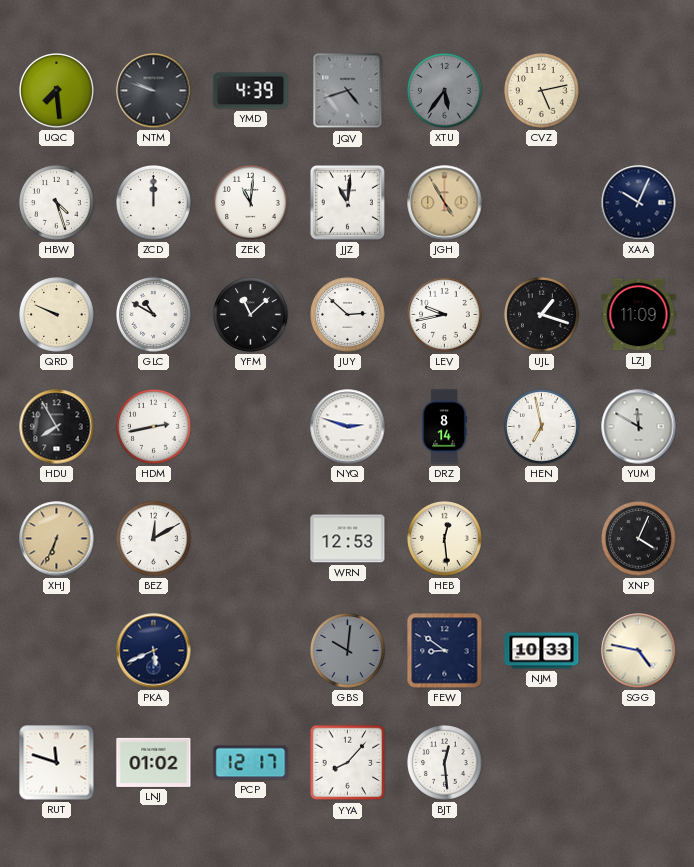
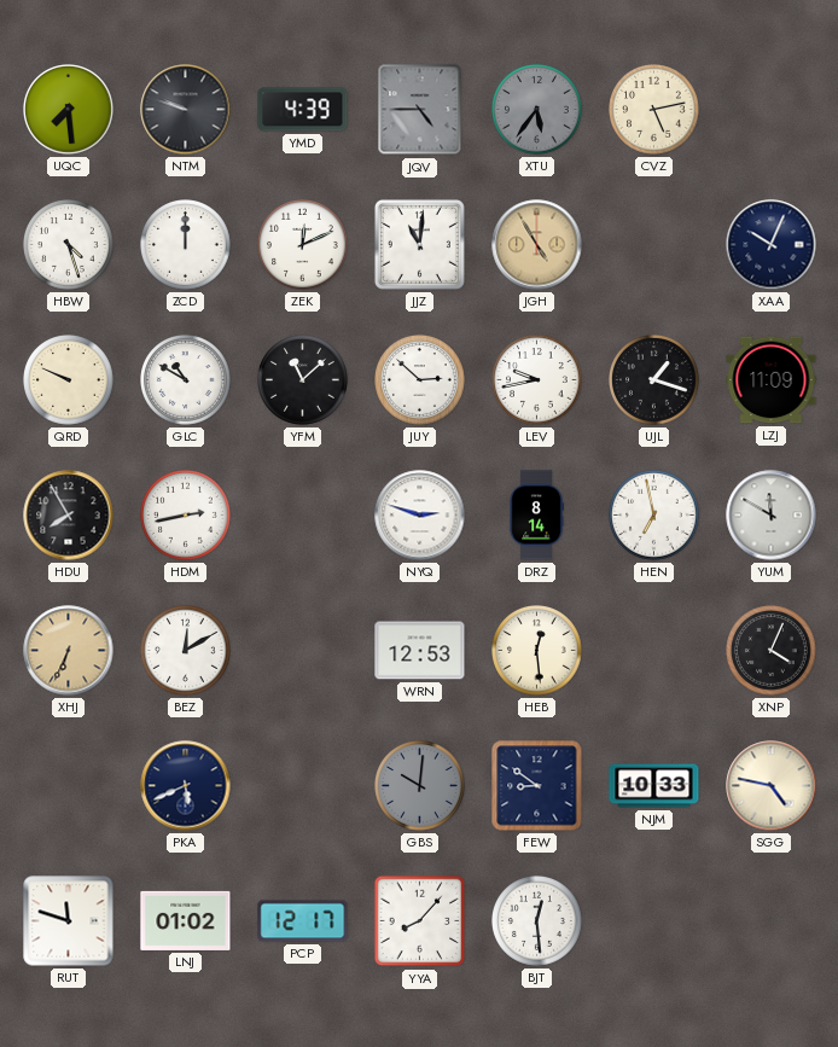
JQV: 4:42 -> 4:45
ZEK: 11:01 -> 12:11
